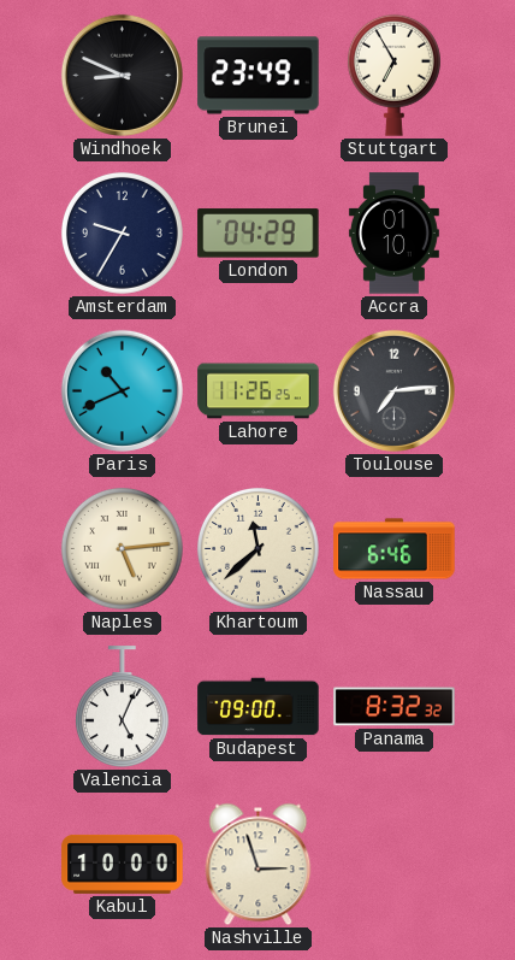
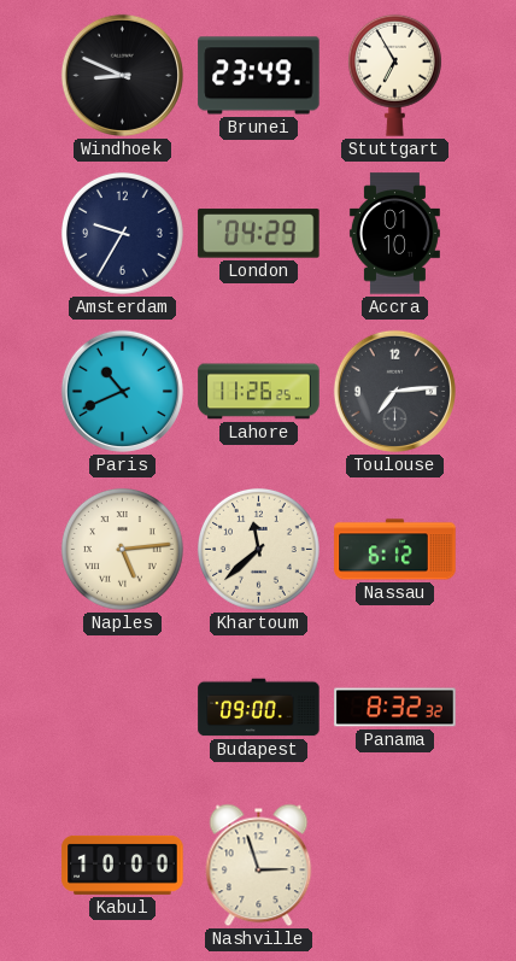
Nassau: 6:46 -> 6:12
Valencia: 5:04 -> none
